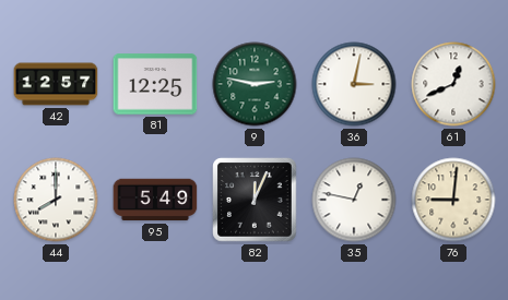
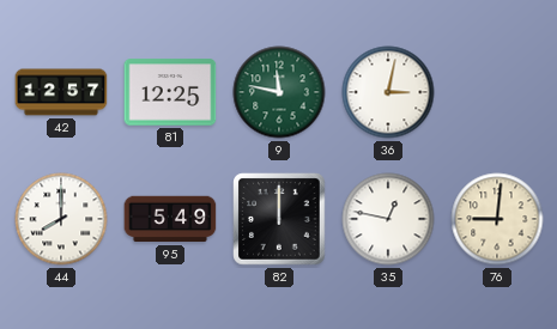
9: 2:47 -> 11:47
61: 12:41 -> none
82: 12:04 -> 12:00
